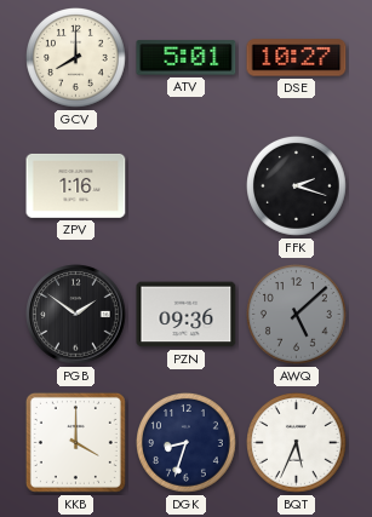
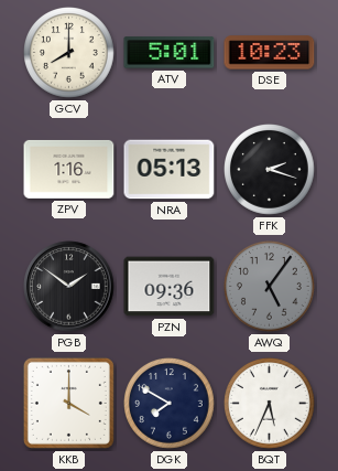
DSE: 10:27 -> 10:23
NRA: none -> 05:13
AWQ: 5:08 -> 5:06
DGK: 8:33 -> 7:50
